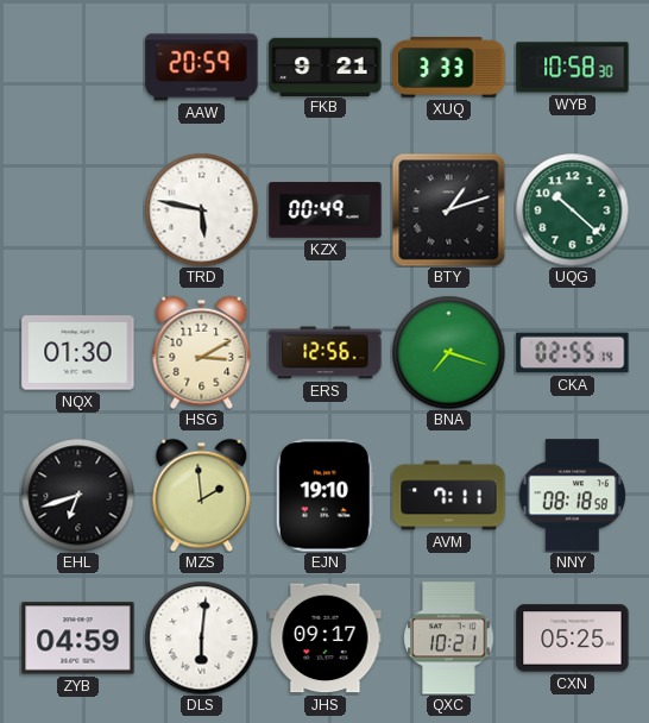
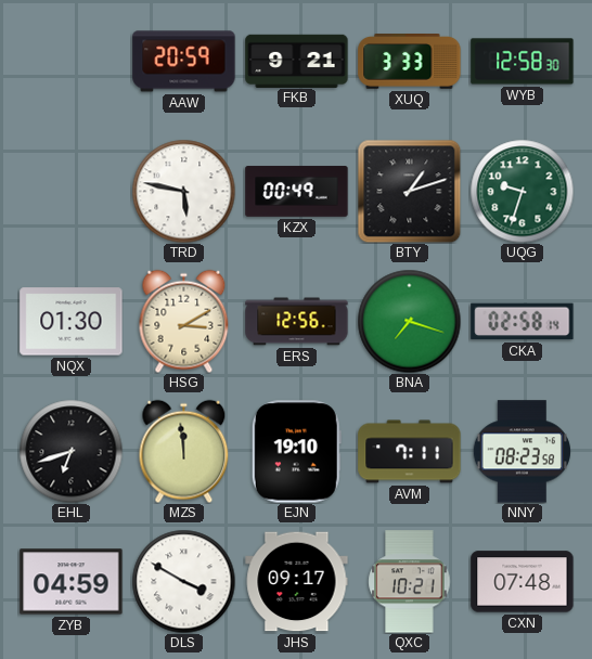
WYB: 10:58 -> 12:58
UQG: 10:22 -> 9:33
CKA: 02:55 -> 02:58
MZS: 1:59 -> 11:59
NNY: 08:18 -> 08:23
DLS: 6:01 -> 3:50
CXN: 05:25 -> 07:48
